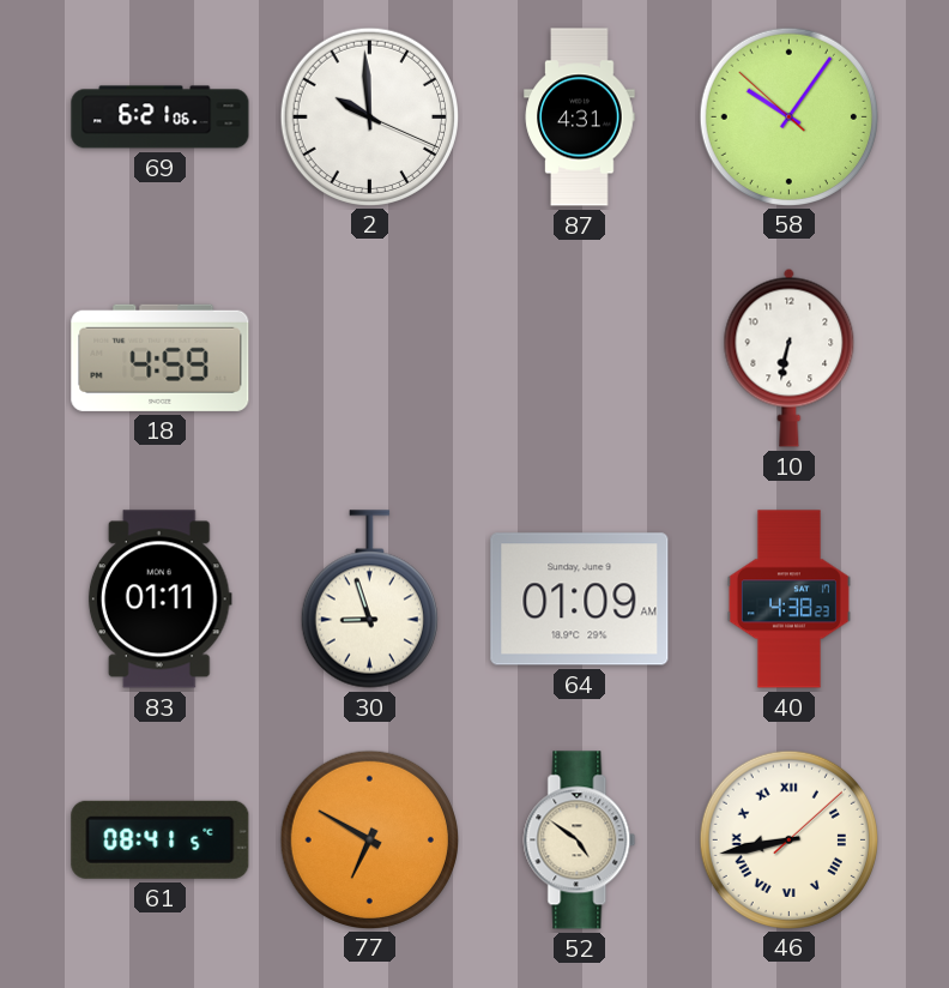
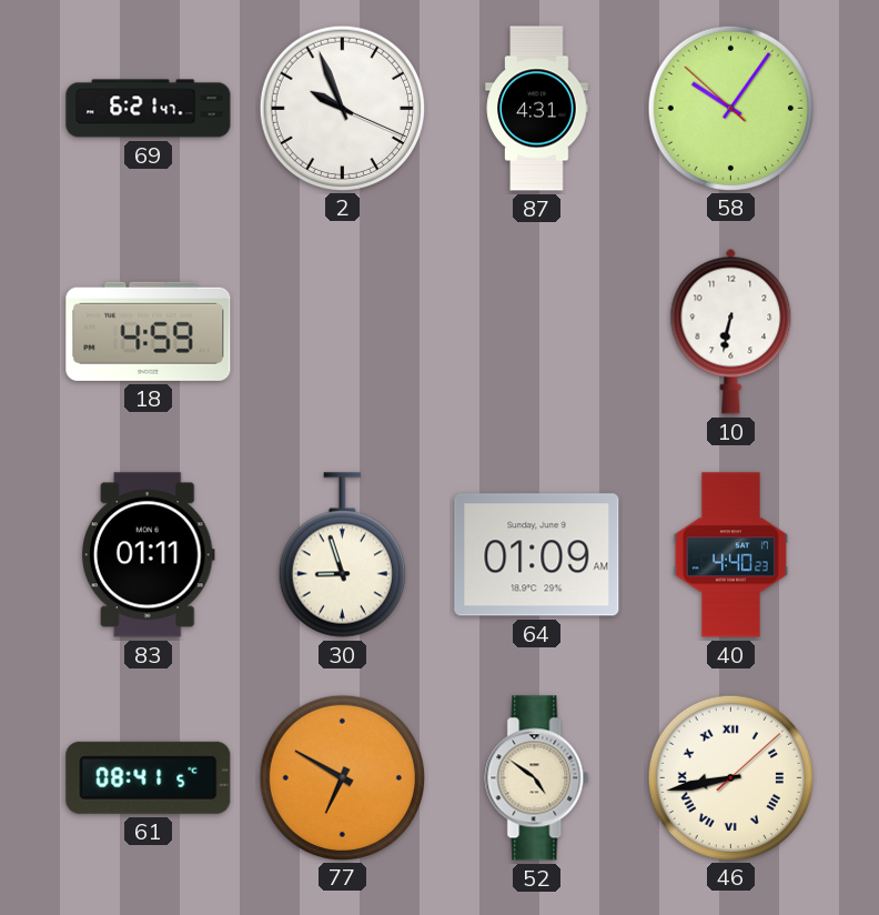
69: 6:21:06 -> 6:21:47
2: 9:59 -> 9:56
40: 4:38 -> 4:40
